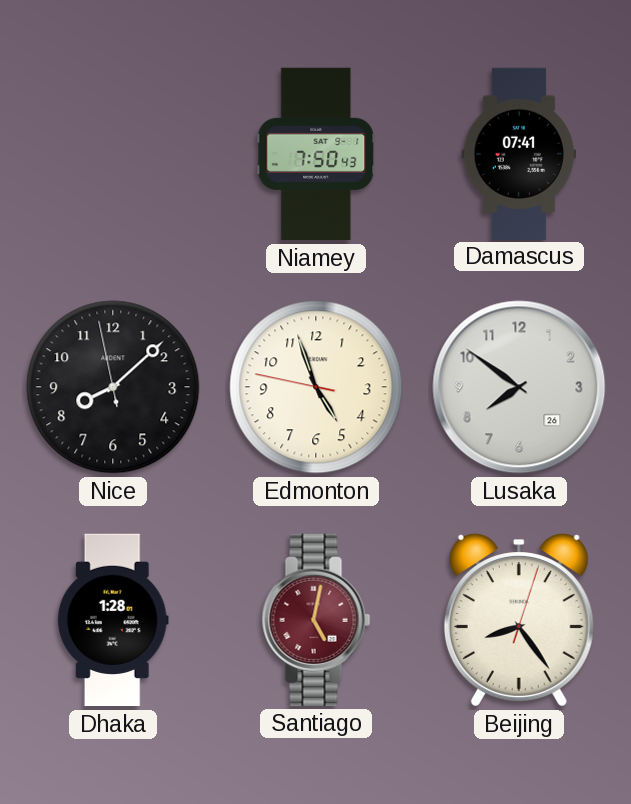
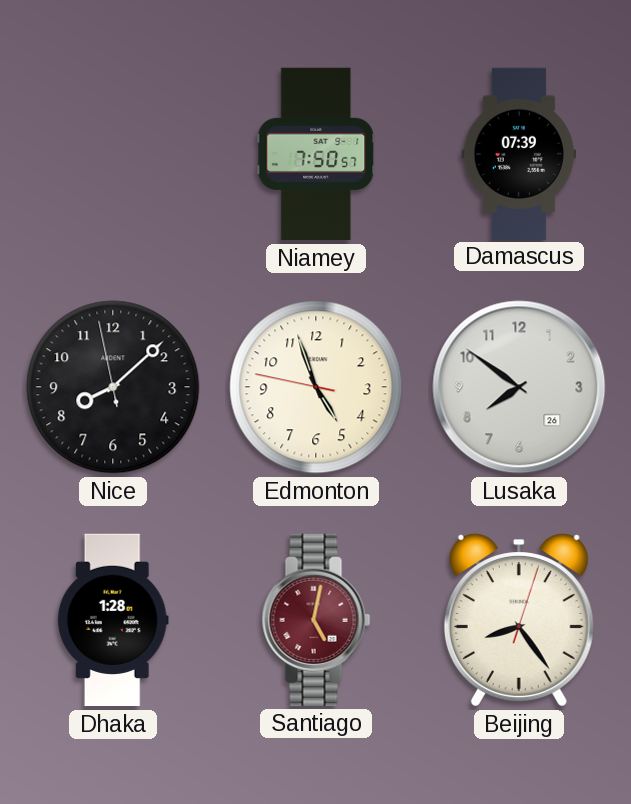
Niamey: 7:50:43 -> 7:50:57
Damascus: 07:41 -> 07:39
